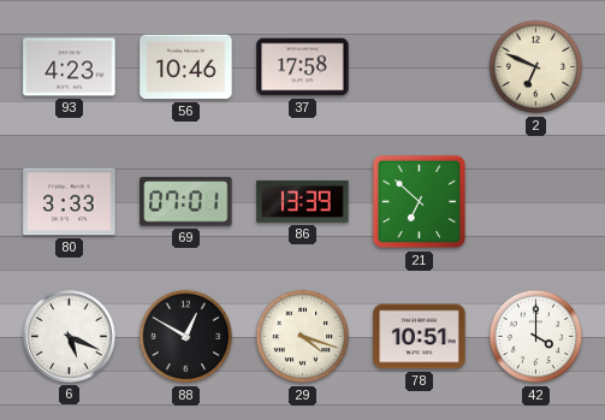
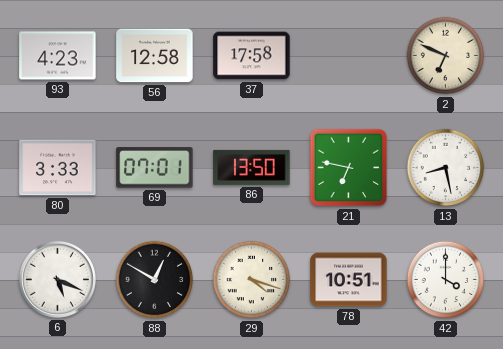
56: 10:46 -> 12:58
86: 13:39 -> 13:50
21: 6:52 -> 6:47
13: none -> 8:28
